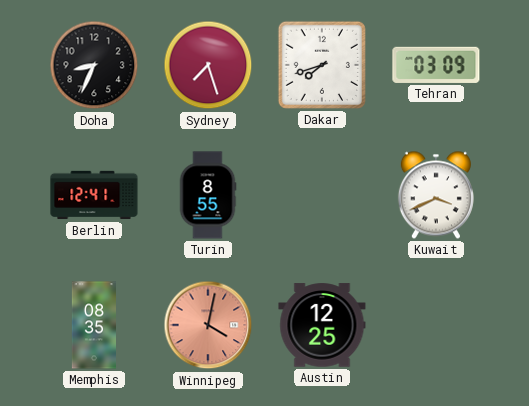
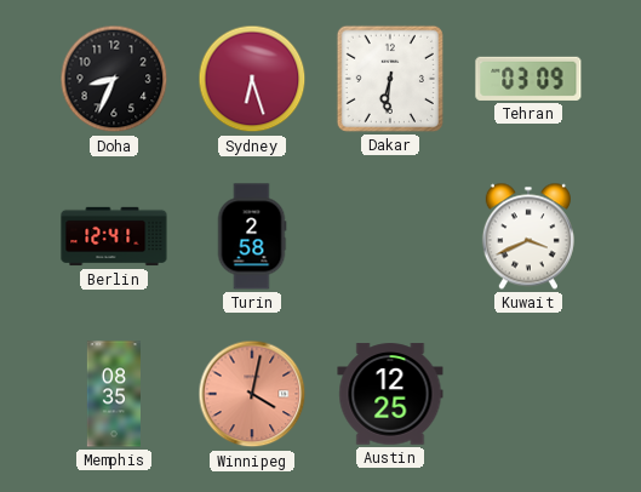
Sydney: 7:27 -> 6:27
Dakar: 7:42 -> 6:31
Turin: 8:55 -> 2:58
